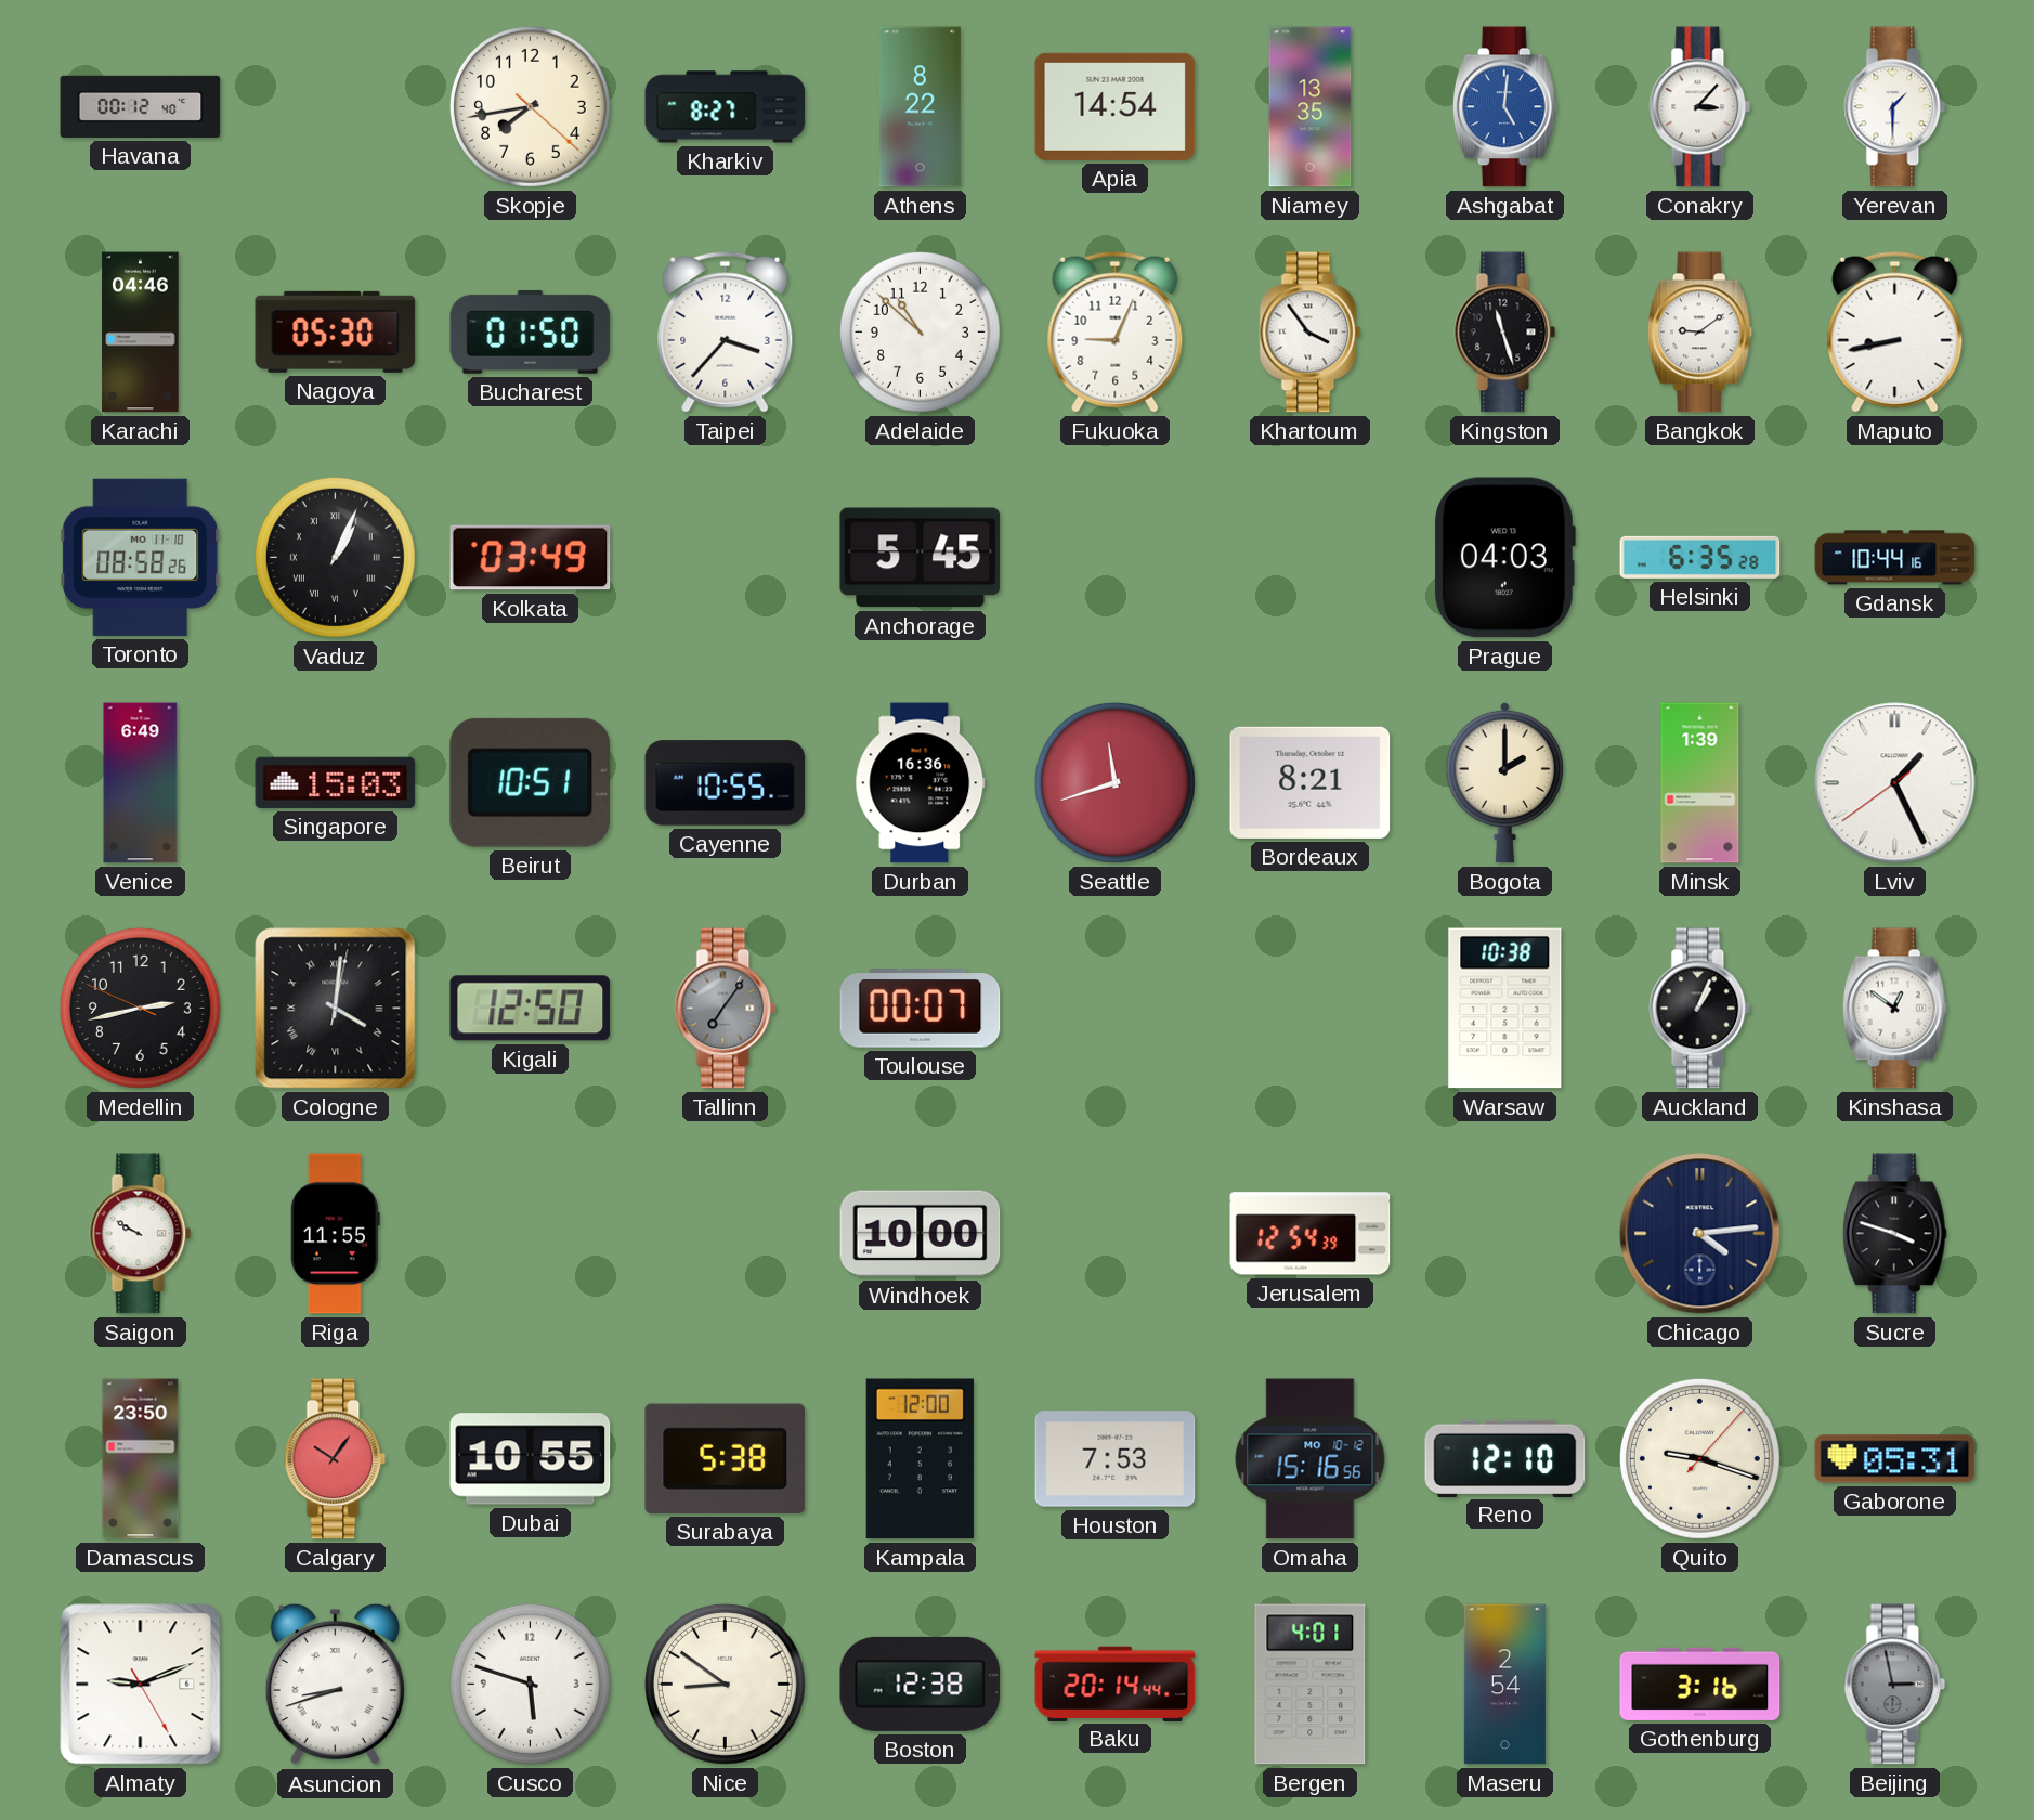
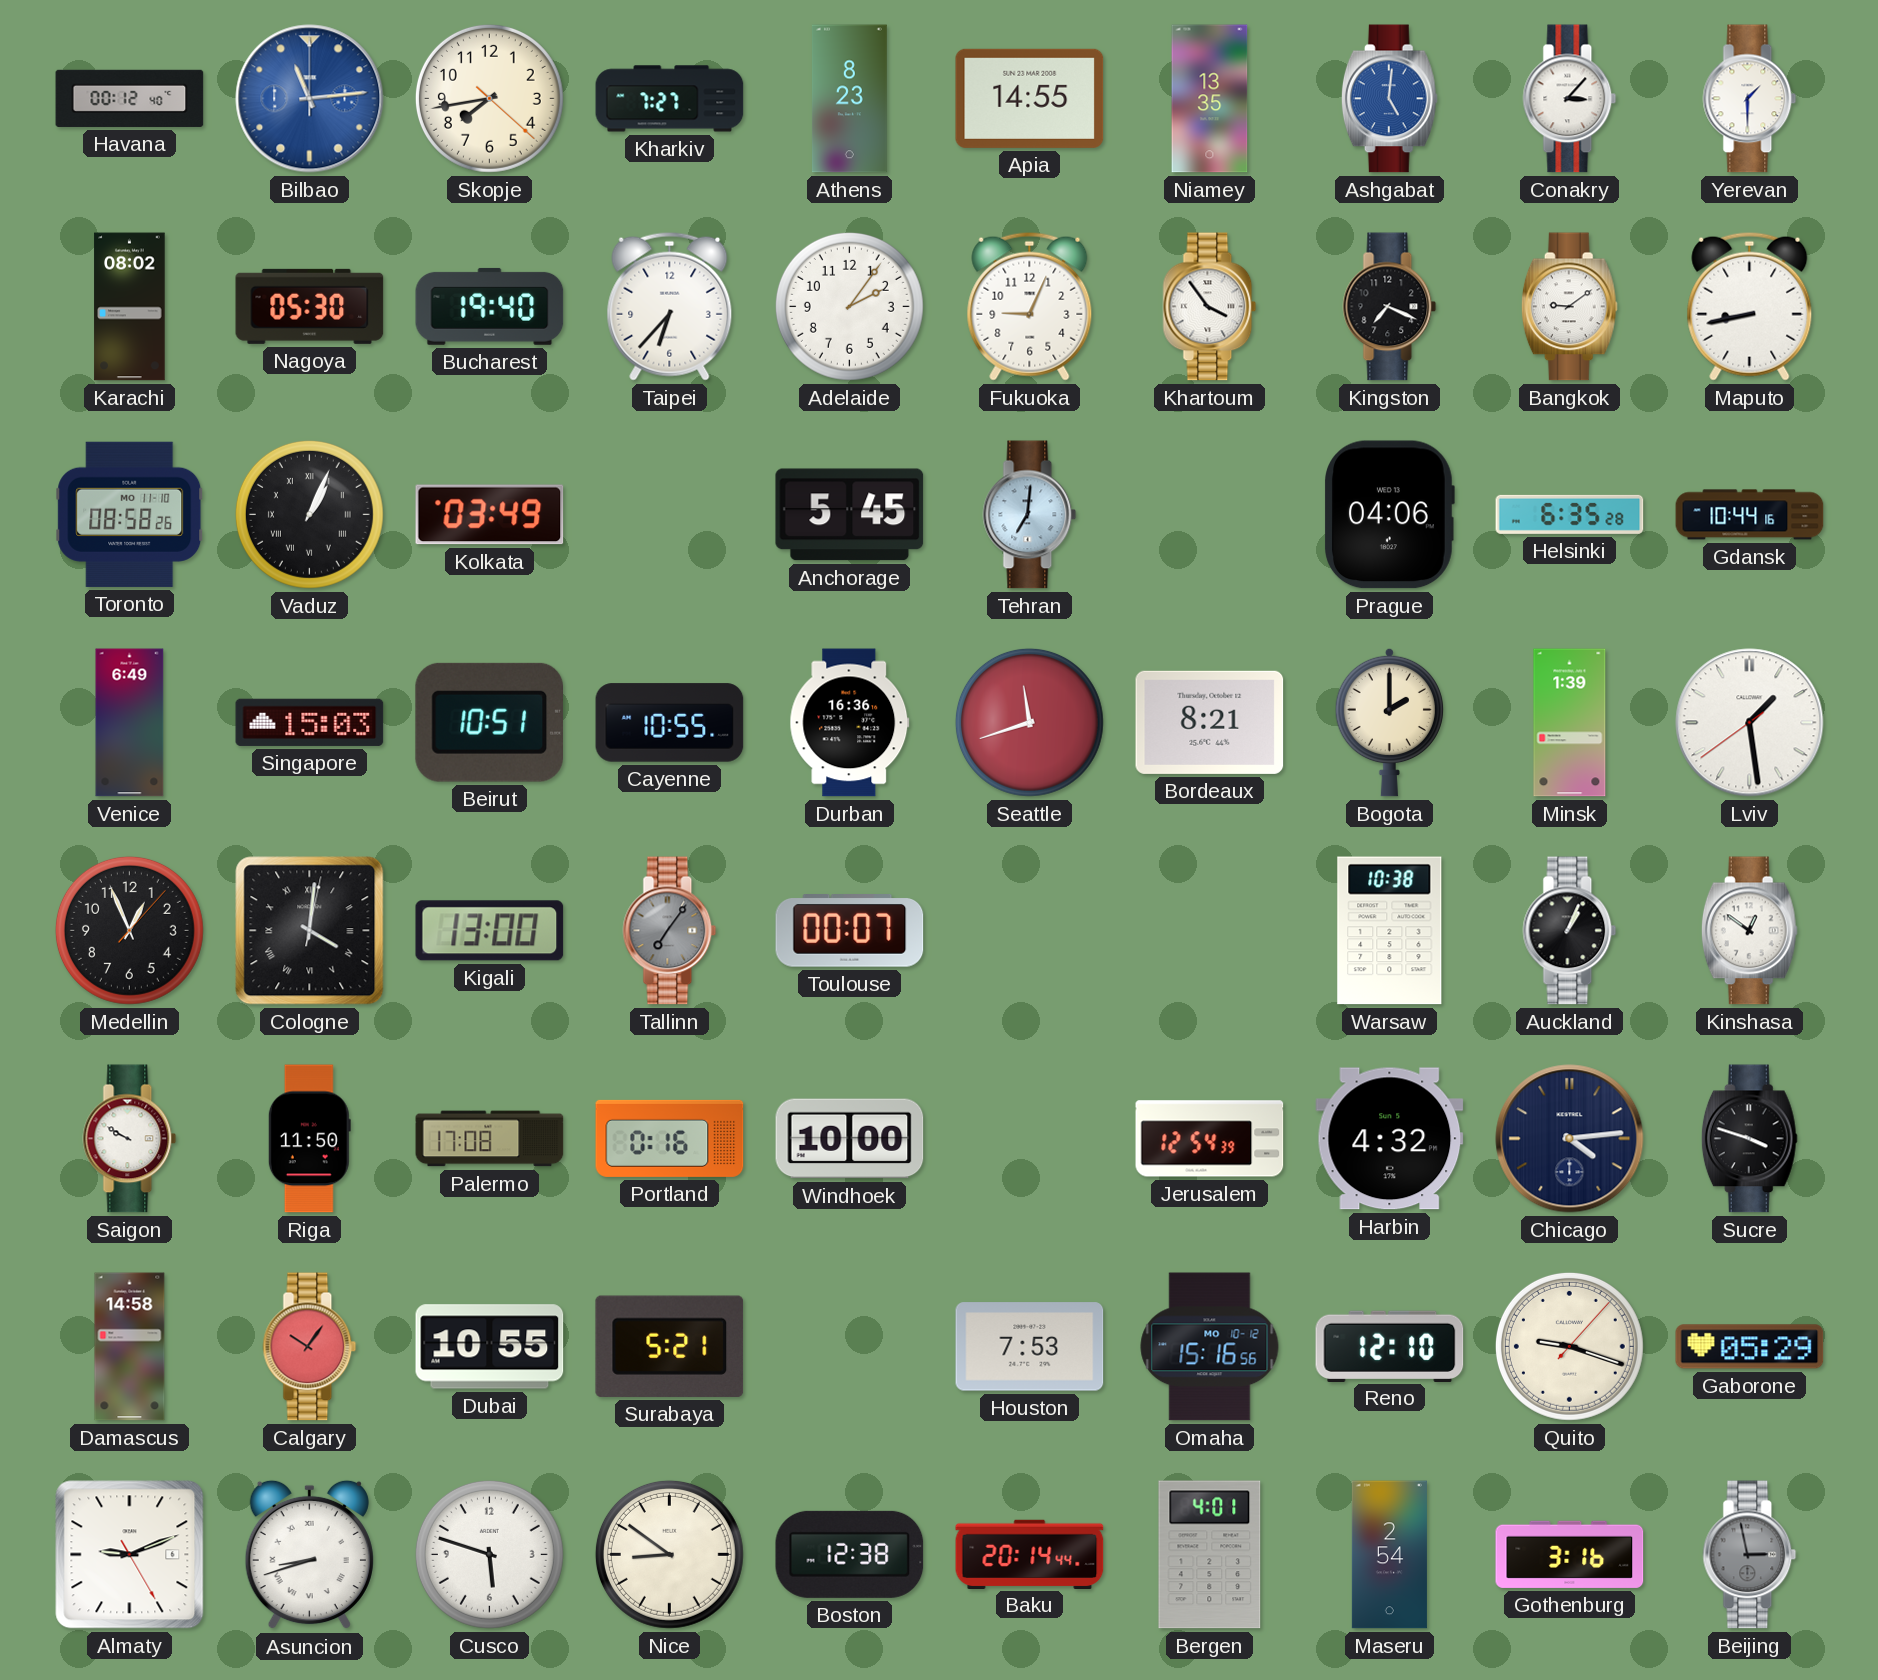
Bilbao: none -> 11:14
Kharkiv: 8:27 -> 7:27
Athens: 8:22 -> 8:23
Apia: 14:54 -> 14:55
Karachi: 04:46 -> 08:02
Bucharest: 01:50 -> 19:40
Taipei: 3:37 -> 6:37
Adelaide: 10:52 -> 2:06
Kingston: 11:27 -> 7:19
Tehran: none -> 7:01
Prague: 04:03 -> 04:06
Lviv: 1:25 -> 1:28
Medellin: 2:42 -> 12:56
Kigali: 12:50 -> 13:00
Riga: 11:55 -> 11:50
Palermo: none -> 17:08
Portland: none -> 0:16
Harbin: none -> 4:32
Damascus: 23:50 -> 14:58
Surabaya: 5:38 -> 5:21
Kampala: 12:00 -> none
Gaborone: 05:31 -> 05:29
